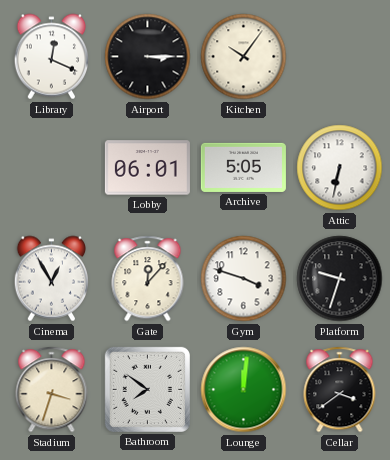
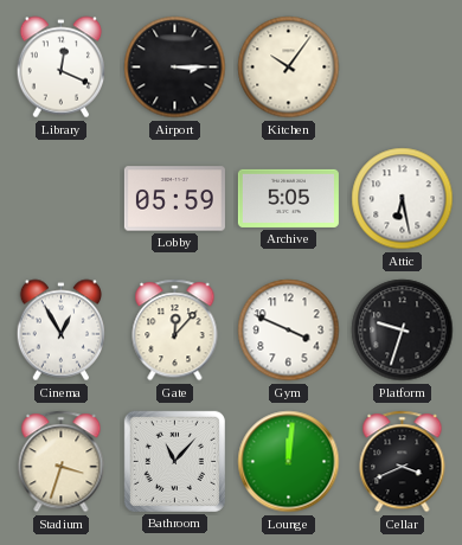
Lobby: 06:01 -> 05:59
Attic: 6:32 -> 6:28
Gym: 3:48 -> 3:49
Bathroom: 7:51 -> 11:07
Cellar: 3:39 -> 3:41
